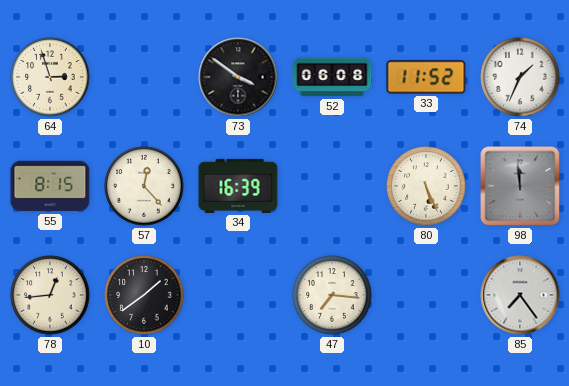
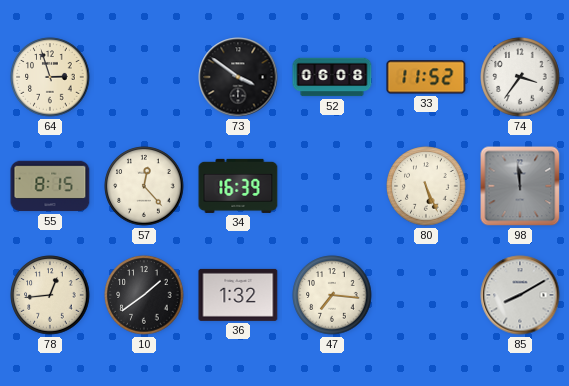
74: 1:34 -> 3:36
36: none -> 1:32
85: 7:24 -> 8:10
